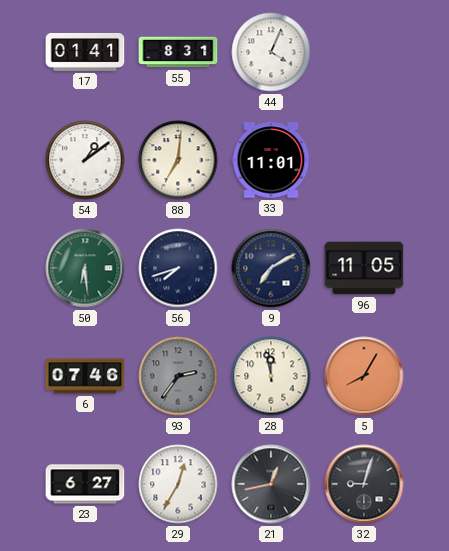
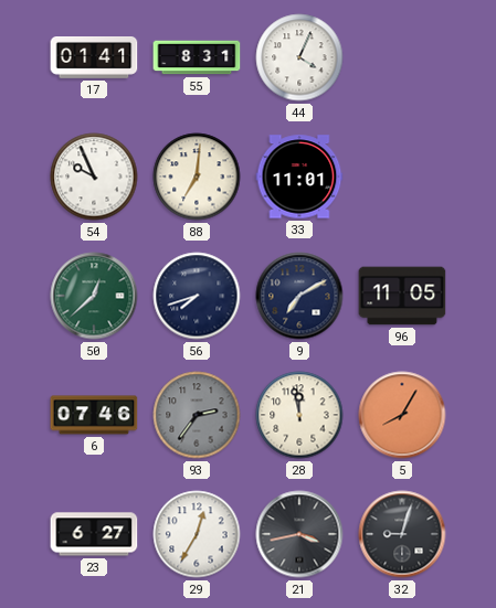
54: 1:09 -> 9:56
50: 6:29 -> 12:38
21: 12:43 -> 3:43
